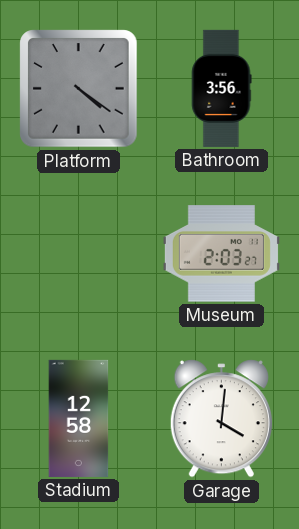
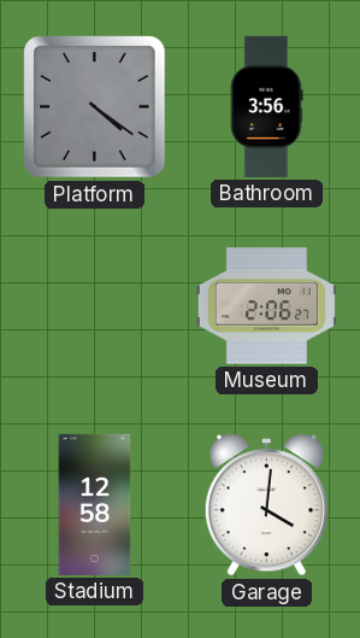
Museum: 2:03 -> 2:06
